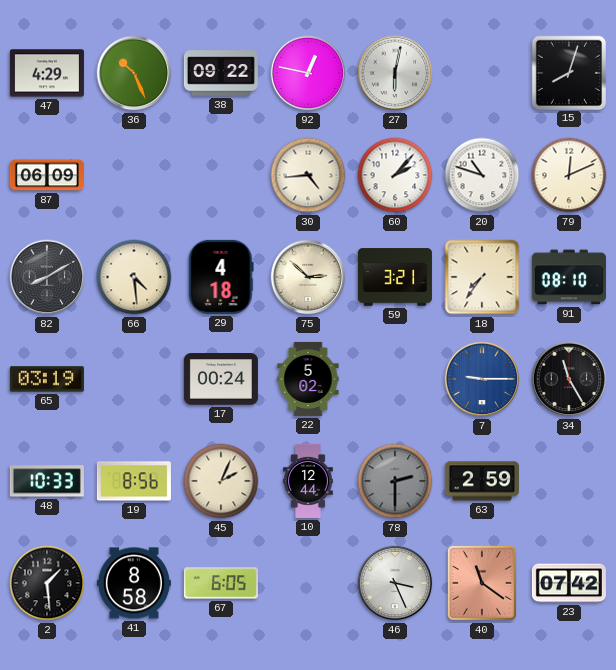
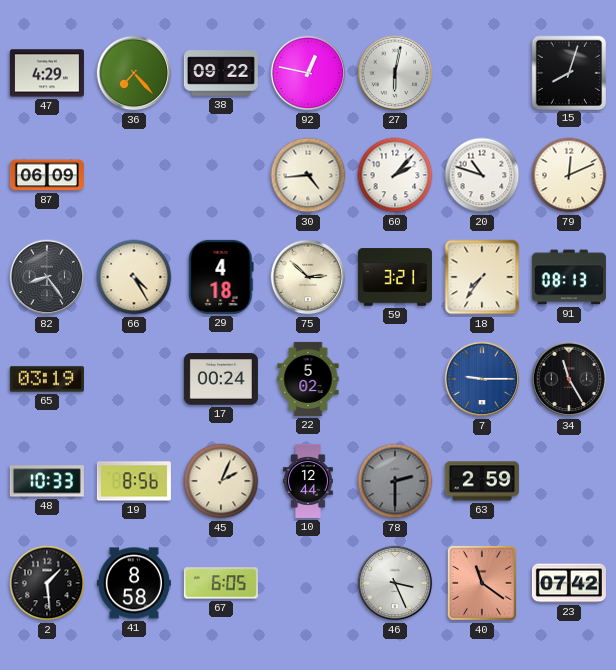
36: 10:26 -> 7:23
82: 8:10 -> 8:24
66: 4:29 -> 4:25
91: 08:10 -> 08:13
